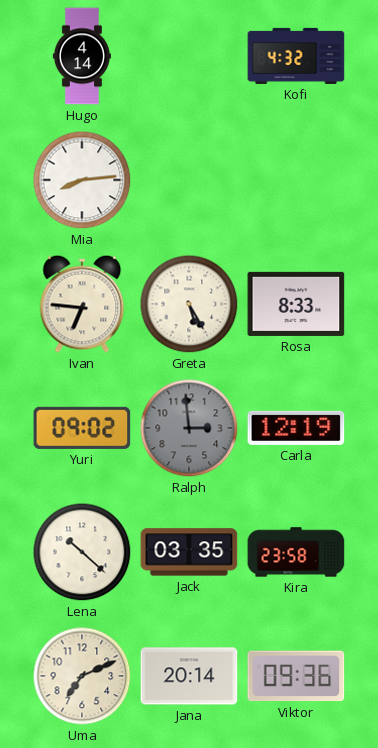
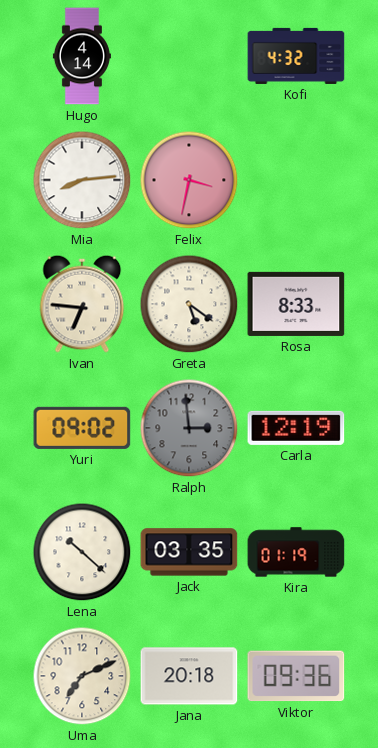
Felix: none -> 3:32
Greta: 5:25 -> 5:21
Kira: 23:58 -> 01:19
Jana: 20:14 -> 20:18
